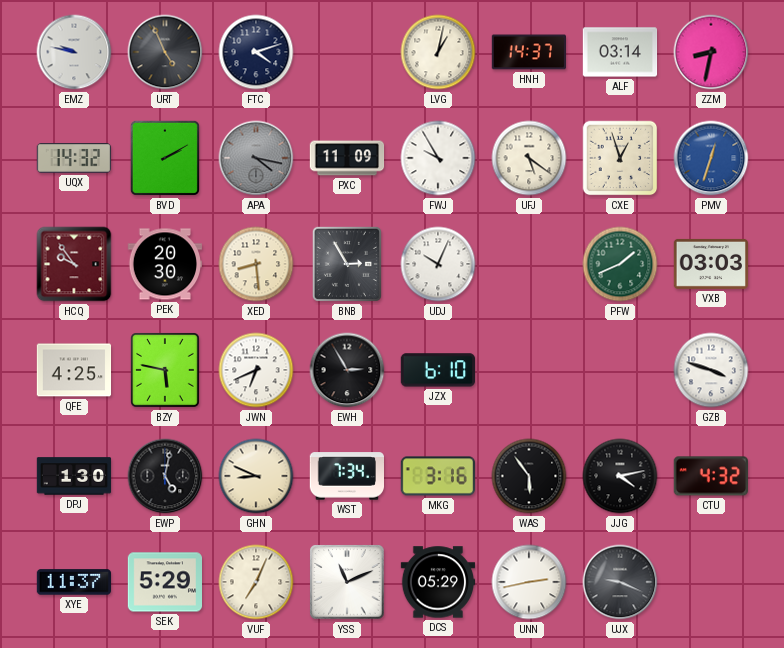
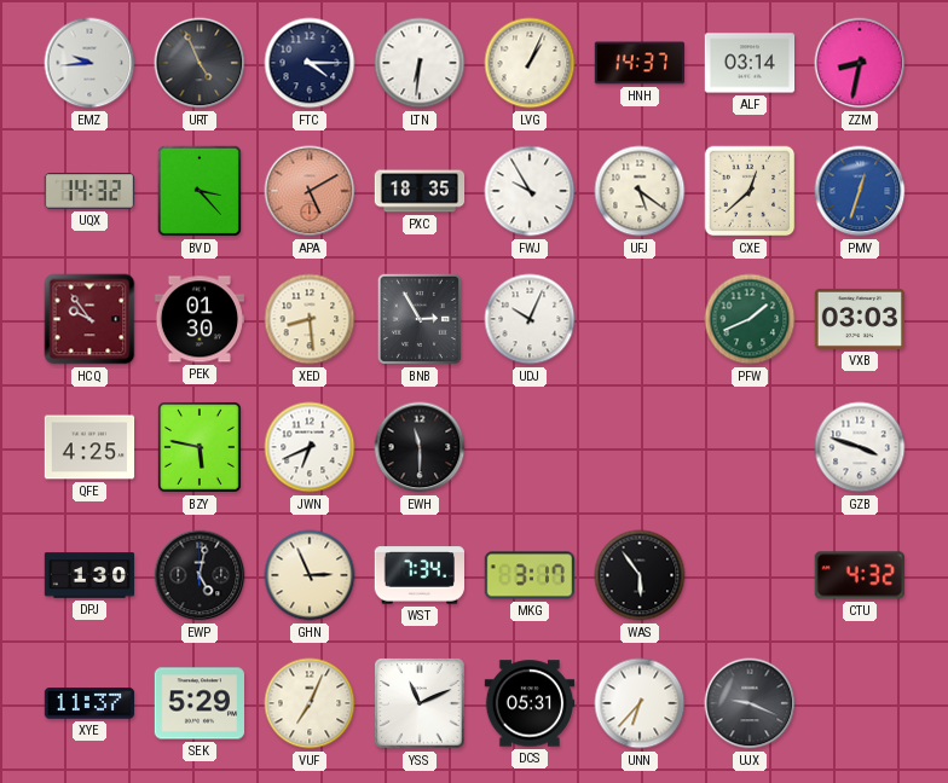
EMZ: 9:47 -> 9:44
FTC: 4:12 -> 4:15
LTN: none -> 6:31
LVG: 1:02 -> 1:04
BVD: 2:10 -> 3:23
APA: 4:17 -> 5:10
APA dial: grey -> salmon
PXC: 11:09 -> 18:35
CXE: 12:57 -> 12:38
PEK: 20:30 -> 01:30
EWH: 2:55 -> 11:30
JZX: 6:10 -> none
GHN: 8:49 -> 2:56
MKG: 3:16 -> 3:17
JJG: 4:13 -> none
DCS: 05:29 -> 05:31
UNN: 2:43 -> 6:37
